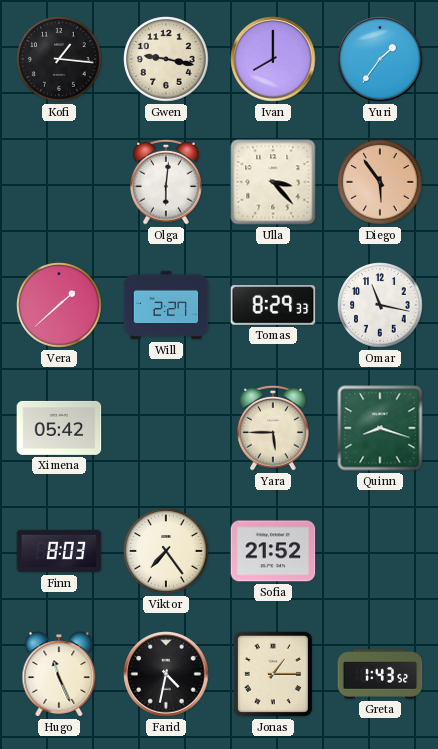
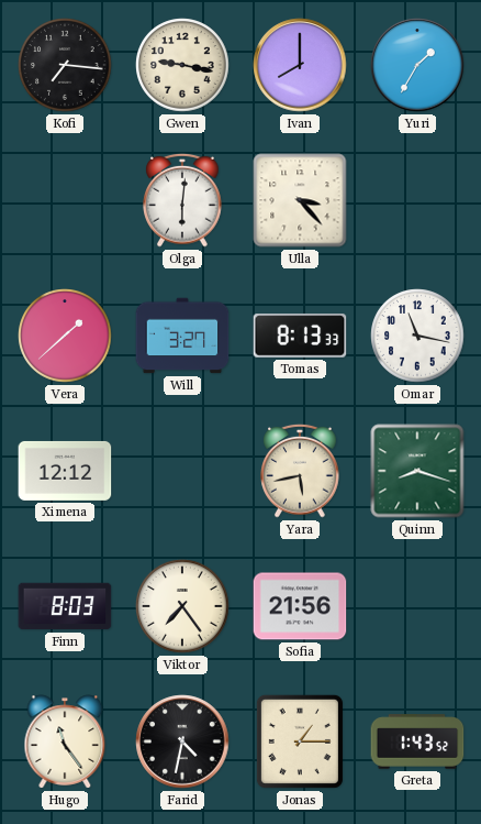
Kofi: 1:16 -> 7:16
Yuri: 1:36 -> 1:35
Diego: 5:54 -> none
Will: 2:27 -> 3:27
Tomas: 8:29 -> 8:13
Ximena: 05:42 -> 12:12
Yara: 5:45 -> 5:43
Sofia: 21:52 -> 21:56
Hugo: 11:26 -> 11:24
